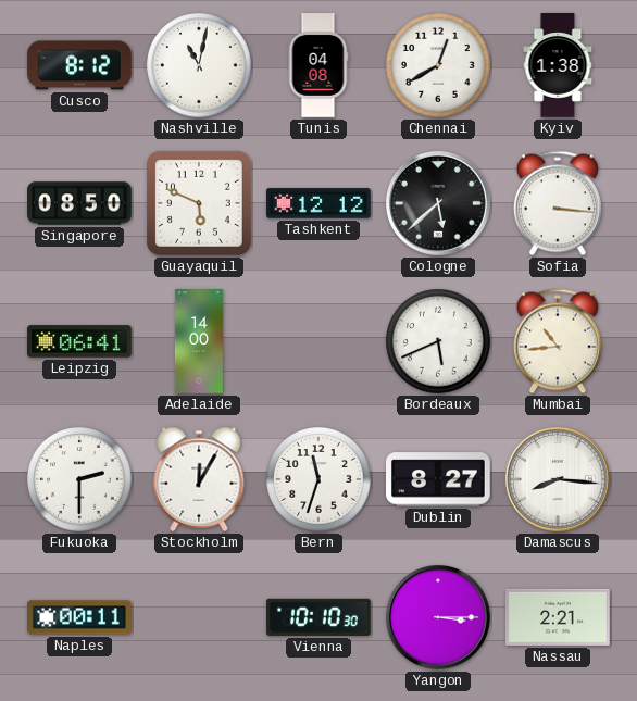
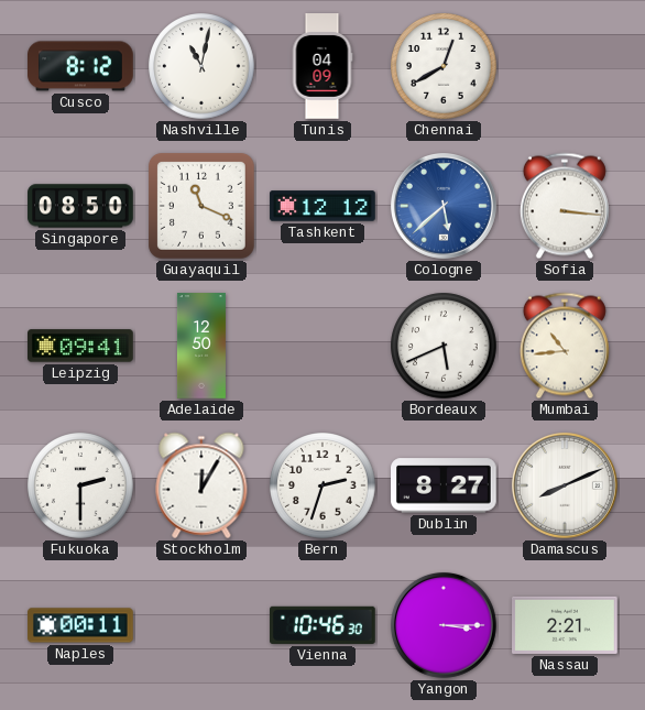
Tunis: 04:08 -> 04:09
Kyiv: 1:38 -> none
Guayaquil: 5:49 -> 11:19
Cologne dial: black -> blue
Leipzig: 06:41 -> 09:41
Adelaide: 14:00 -> 12:50
Bern: 11:33 -> 2:33
Damascus: 8:16 -> 8:11
Vienna: 10:10 -> 10:46
